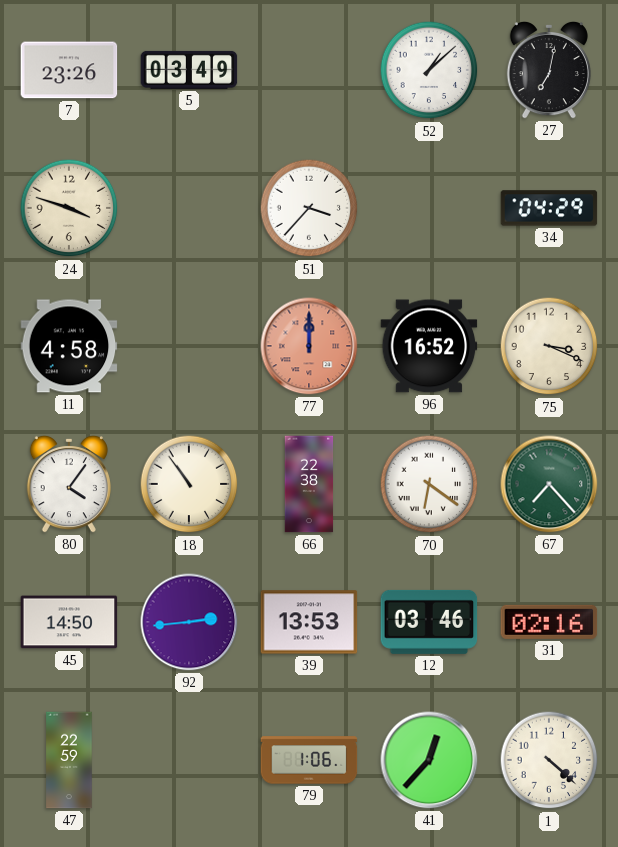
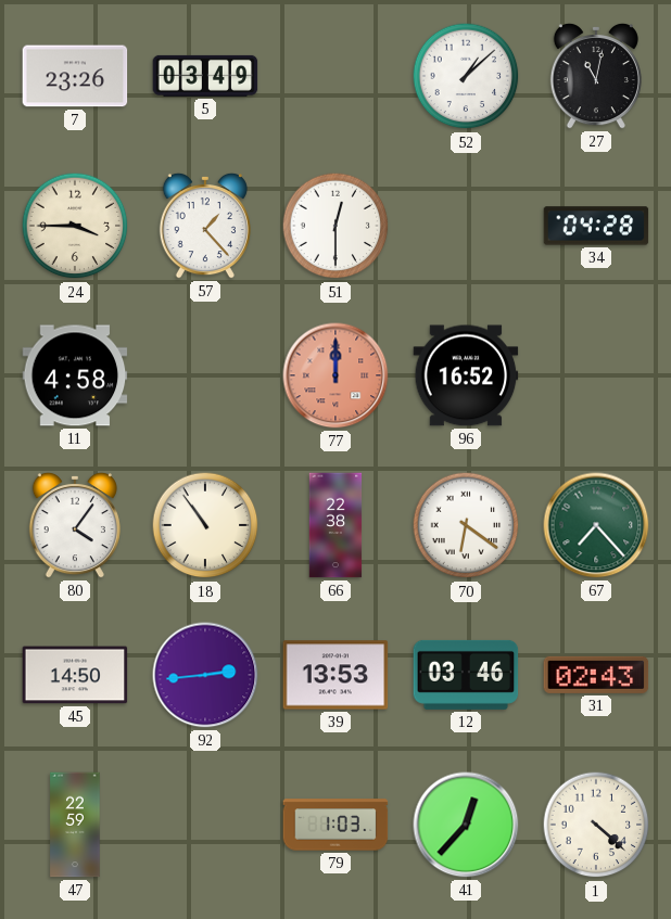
27: 7:02 -> 11:02
24: 3:48 -> 3:45
57: none -> 1:23
51: 3:37 -> 12:30
34: 04:29 -> 04:28
75: 3:19 -> none
31: 02:16 -> 02:43
79: 1:06 -> 1:03
